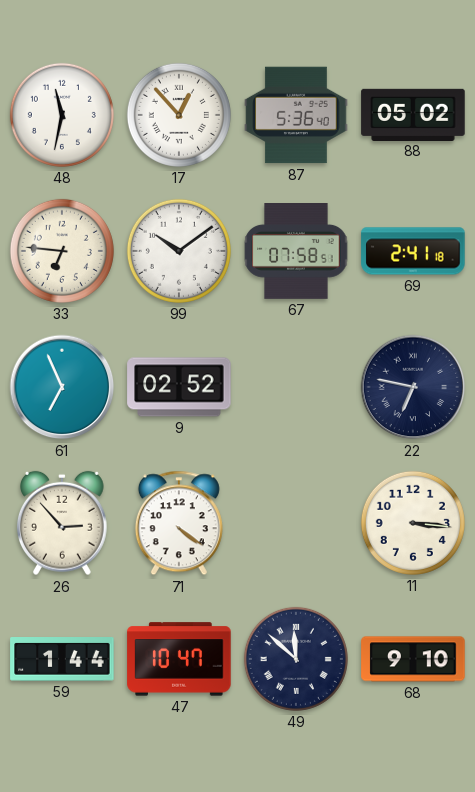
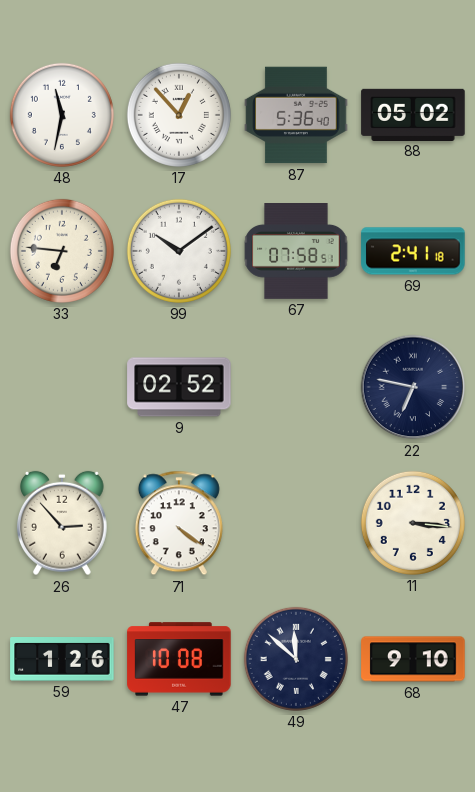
61: 6:56 -> none
59: 1:44 -> 1:26
47: 10:47 -> 10:08
